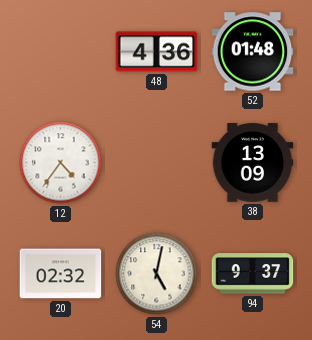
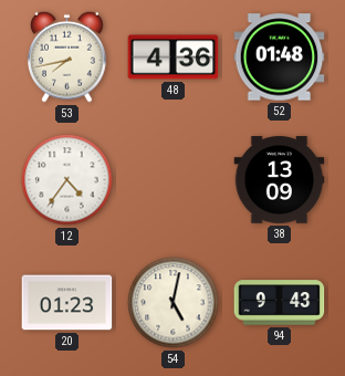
53: none -> 7:43
20: 02:32 -> 01:23
94: 9:37 -> 9:43
